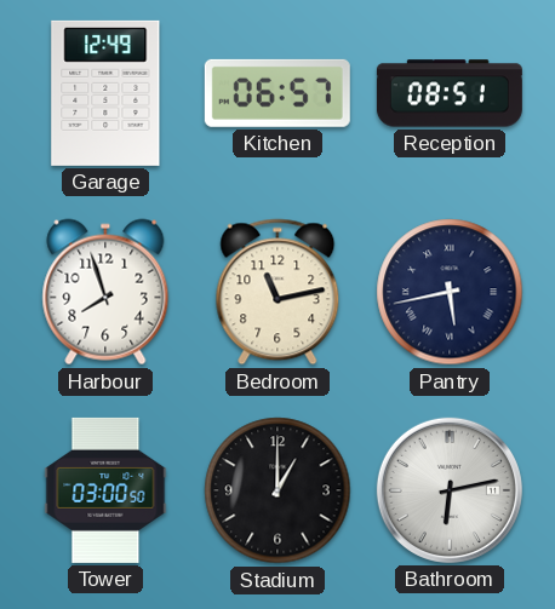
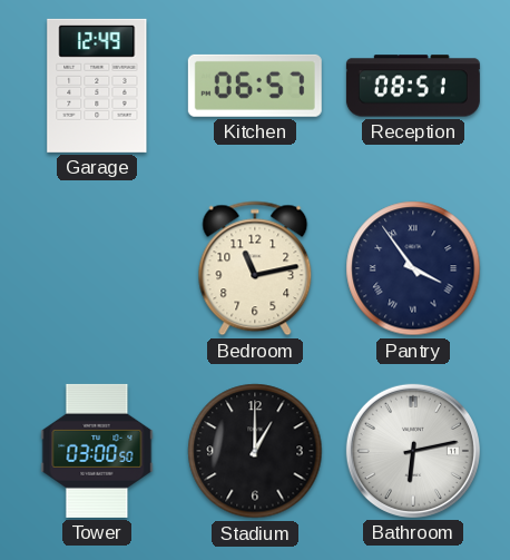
Harbour: 7:57 -> none
Pantry: 5:43 -> 3:54
